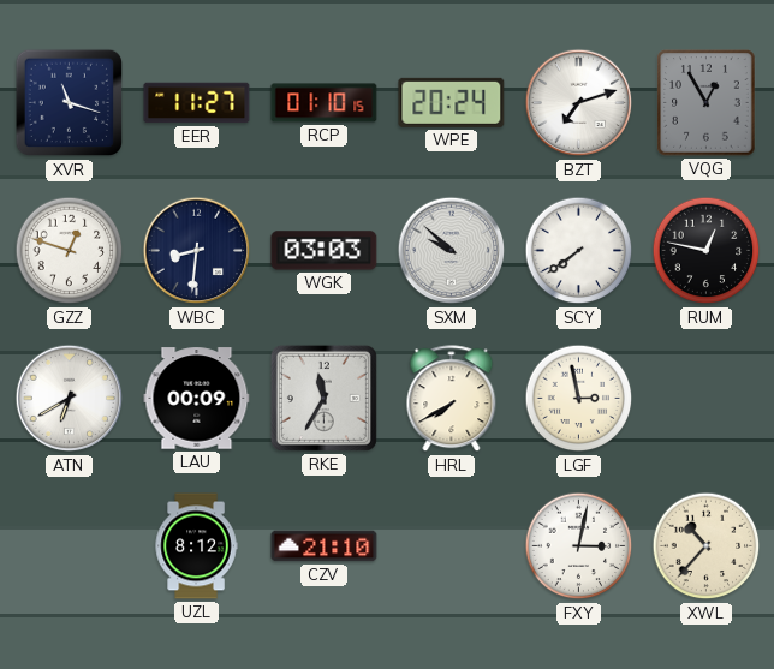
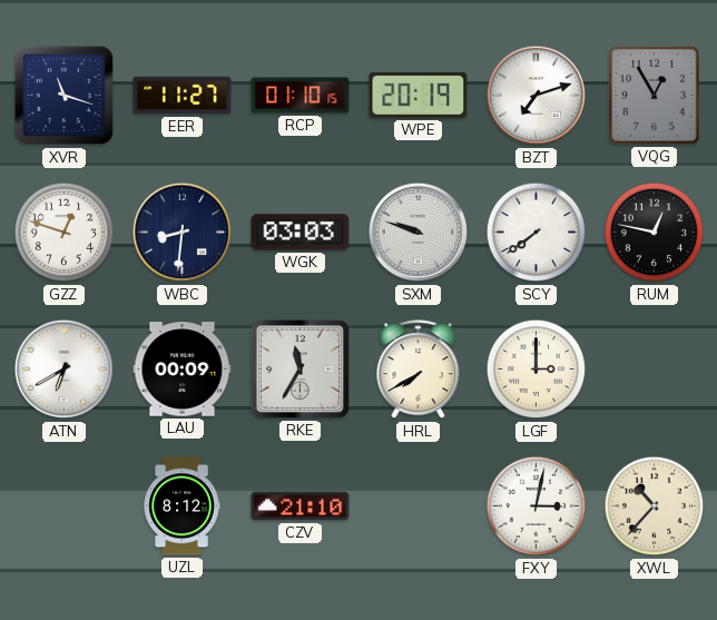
WPE: 20:24 -> 20:19
SXM: 9:52 -> 9:48
LGF: 2:58 -> 3:00
